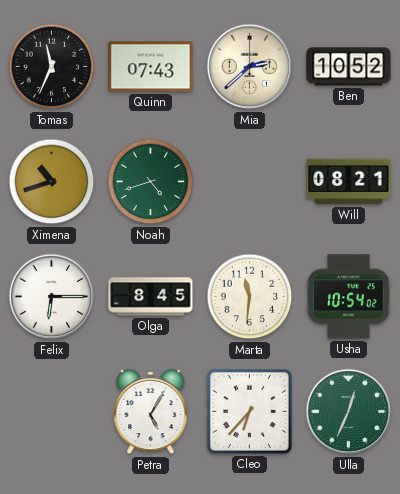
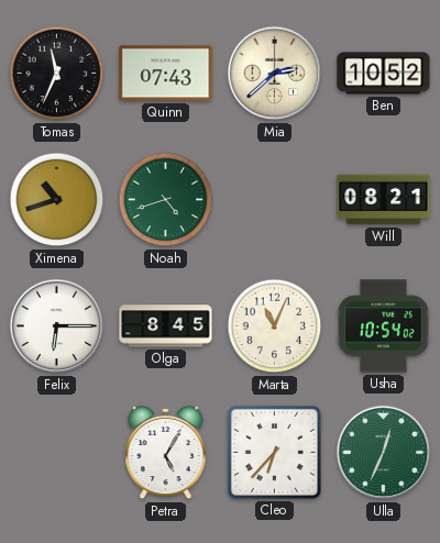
Marta: 11:31 -> 11:04
